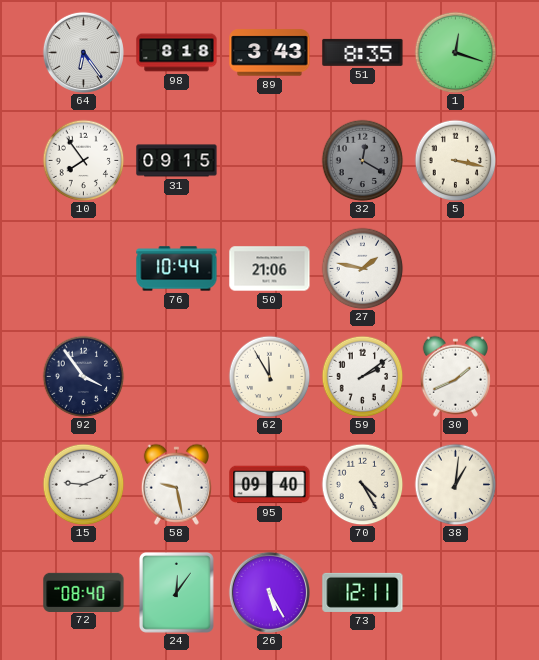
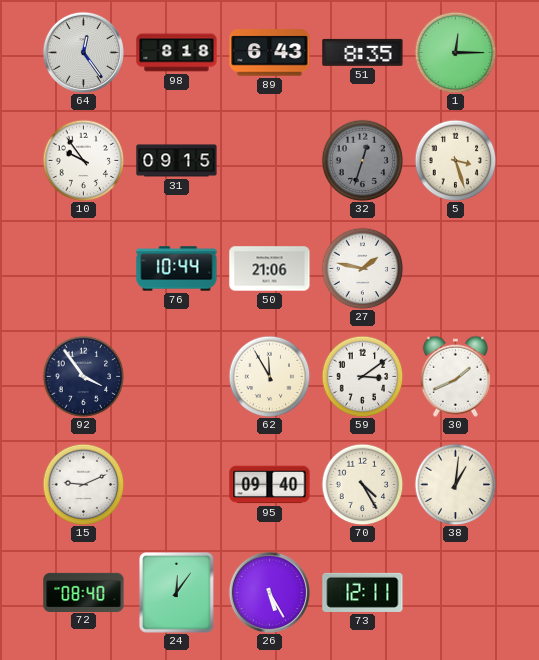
64: 6:24 -> 12:24
89: 3:43 -> 6:43
1: 12:18 -> 12:15
10: 7:54 -> 9:54
32: 12:20 -> 12:33
5: 3:17 -> 3:27
59: 2:09 -> 3:09
58: 9:28 -> none
